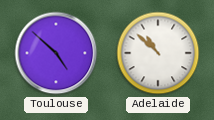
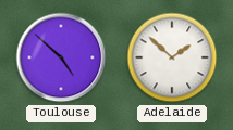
Adelaide: 10:52 -> 1:52
